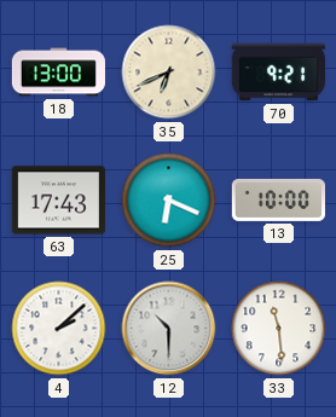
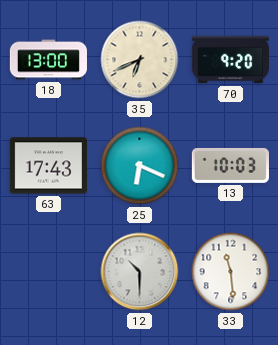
70: 9:21 -> 9:20
13: 10:00 -> 10:03
4: 2:08 -> none
